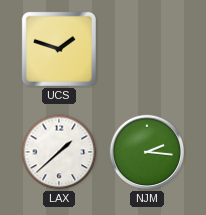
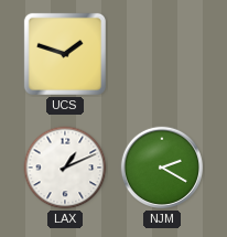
LAX: 1:38 -> 1:11
NJM: 2:16 -> 2:20
